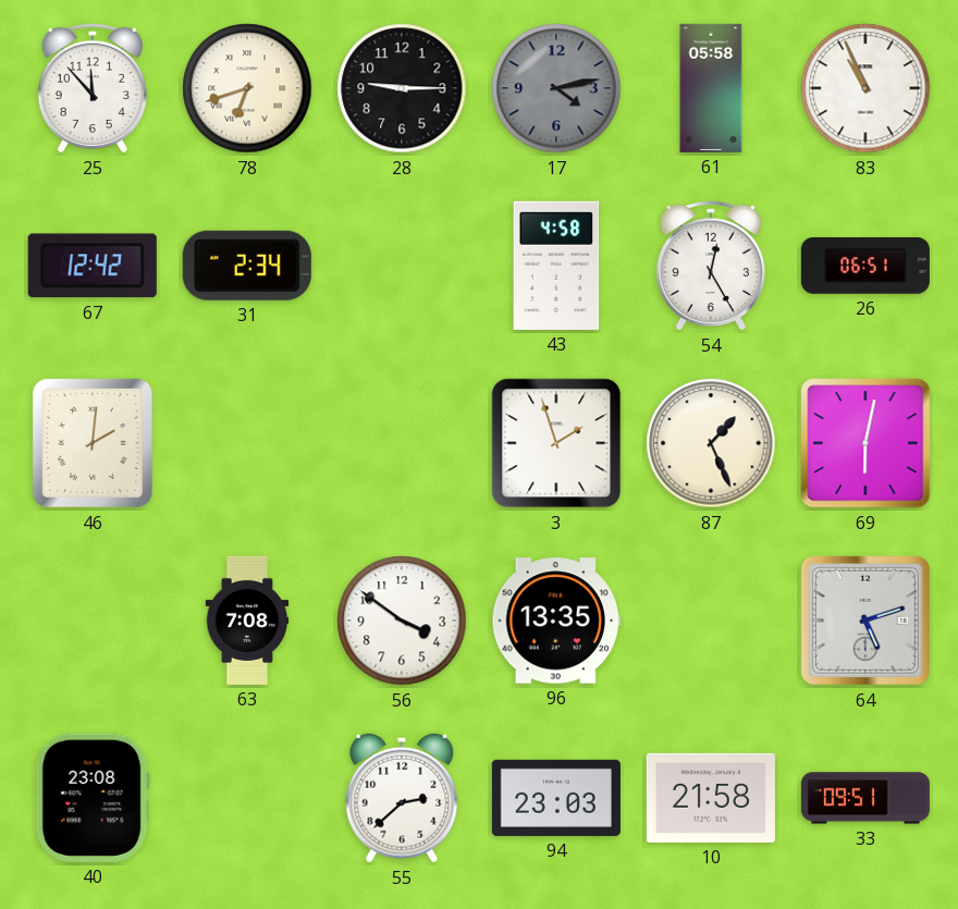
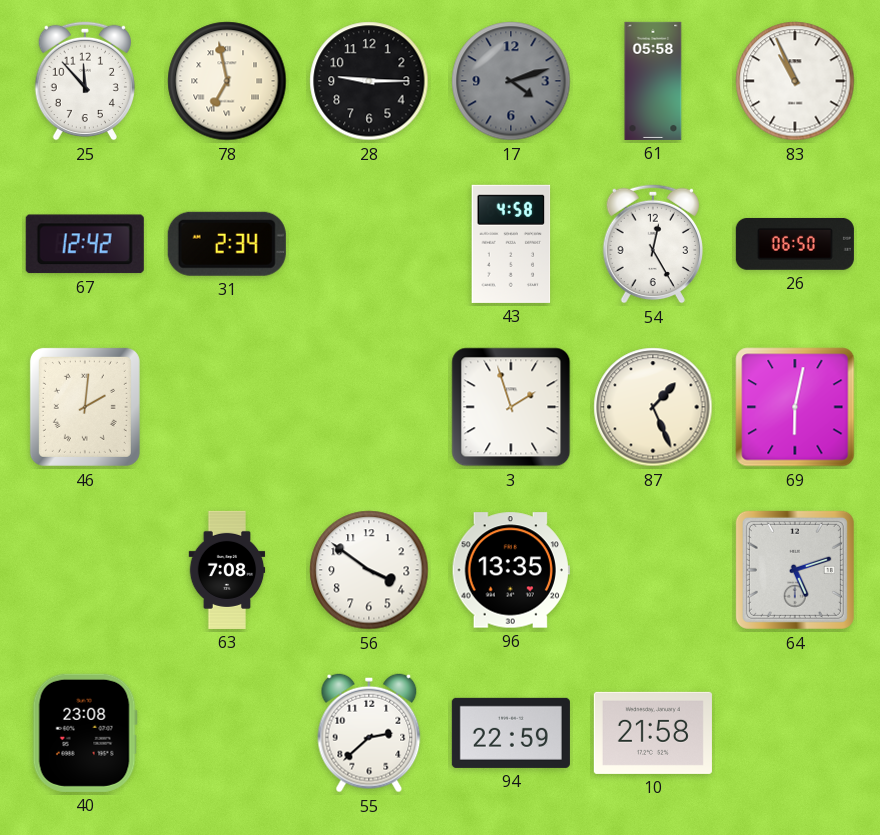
78: 6:42 -> 6:58
17: 4:13 -> 4:12
26: 06:51 -> 06:50
94: 23:03 -> 22:59
33: 09:51 -> none
